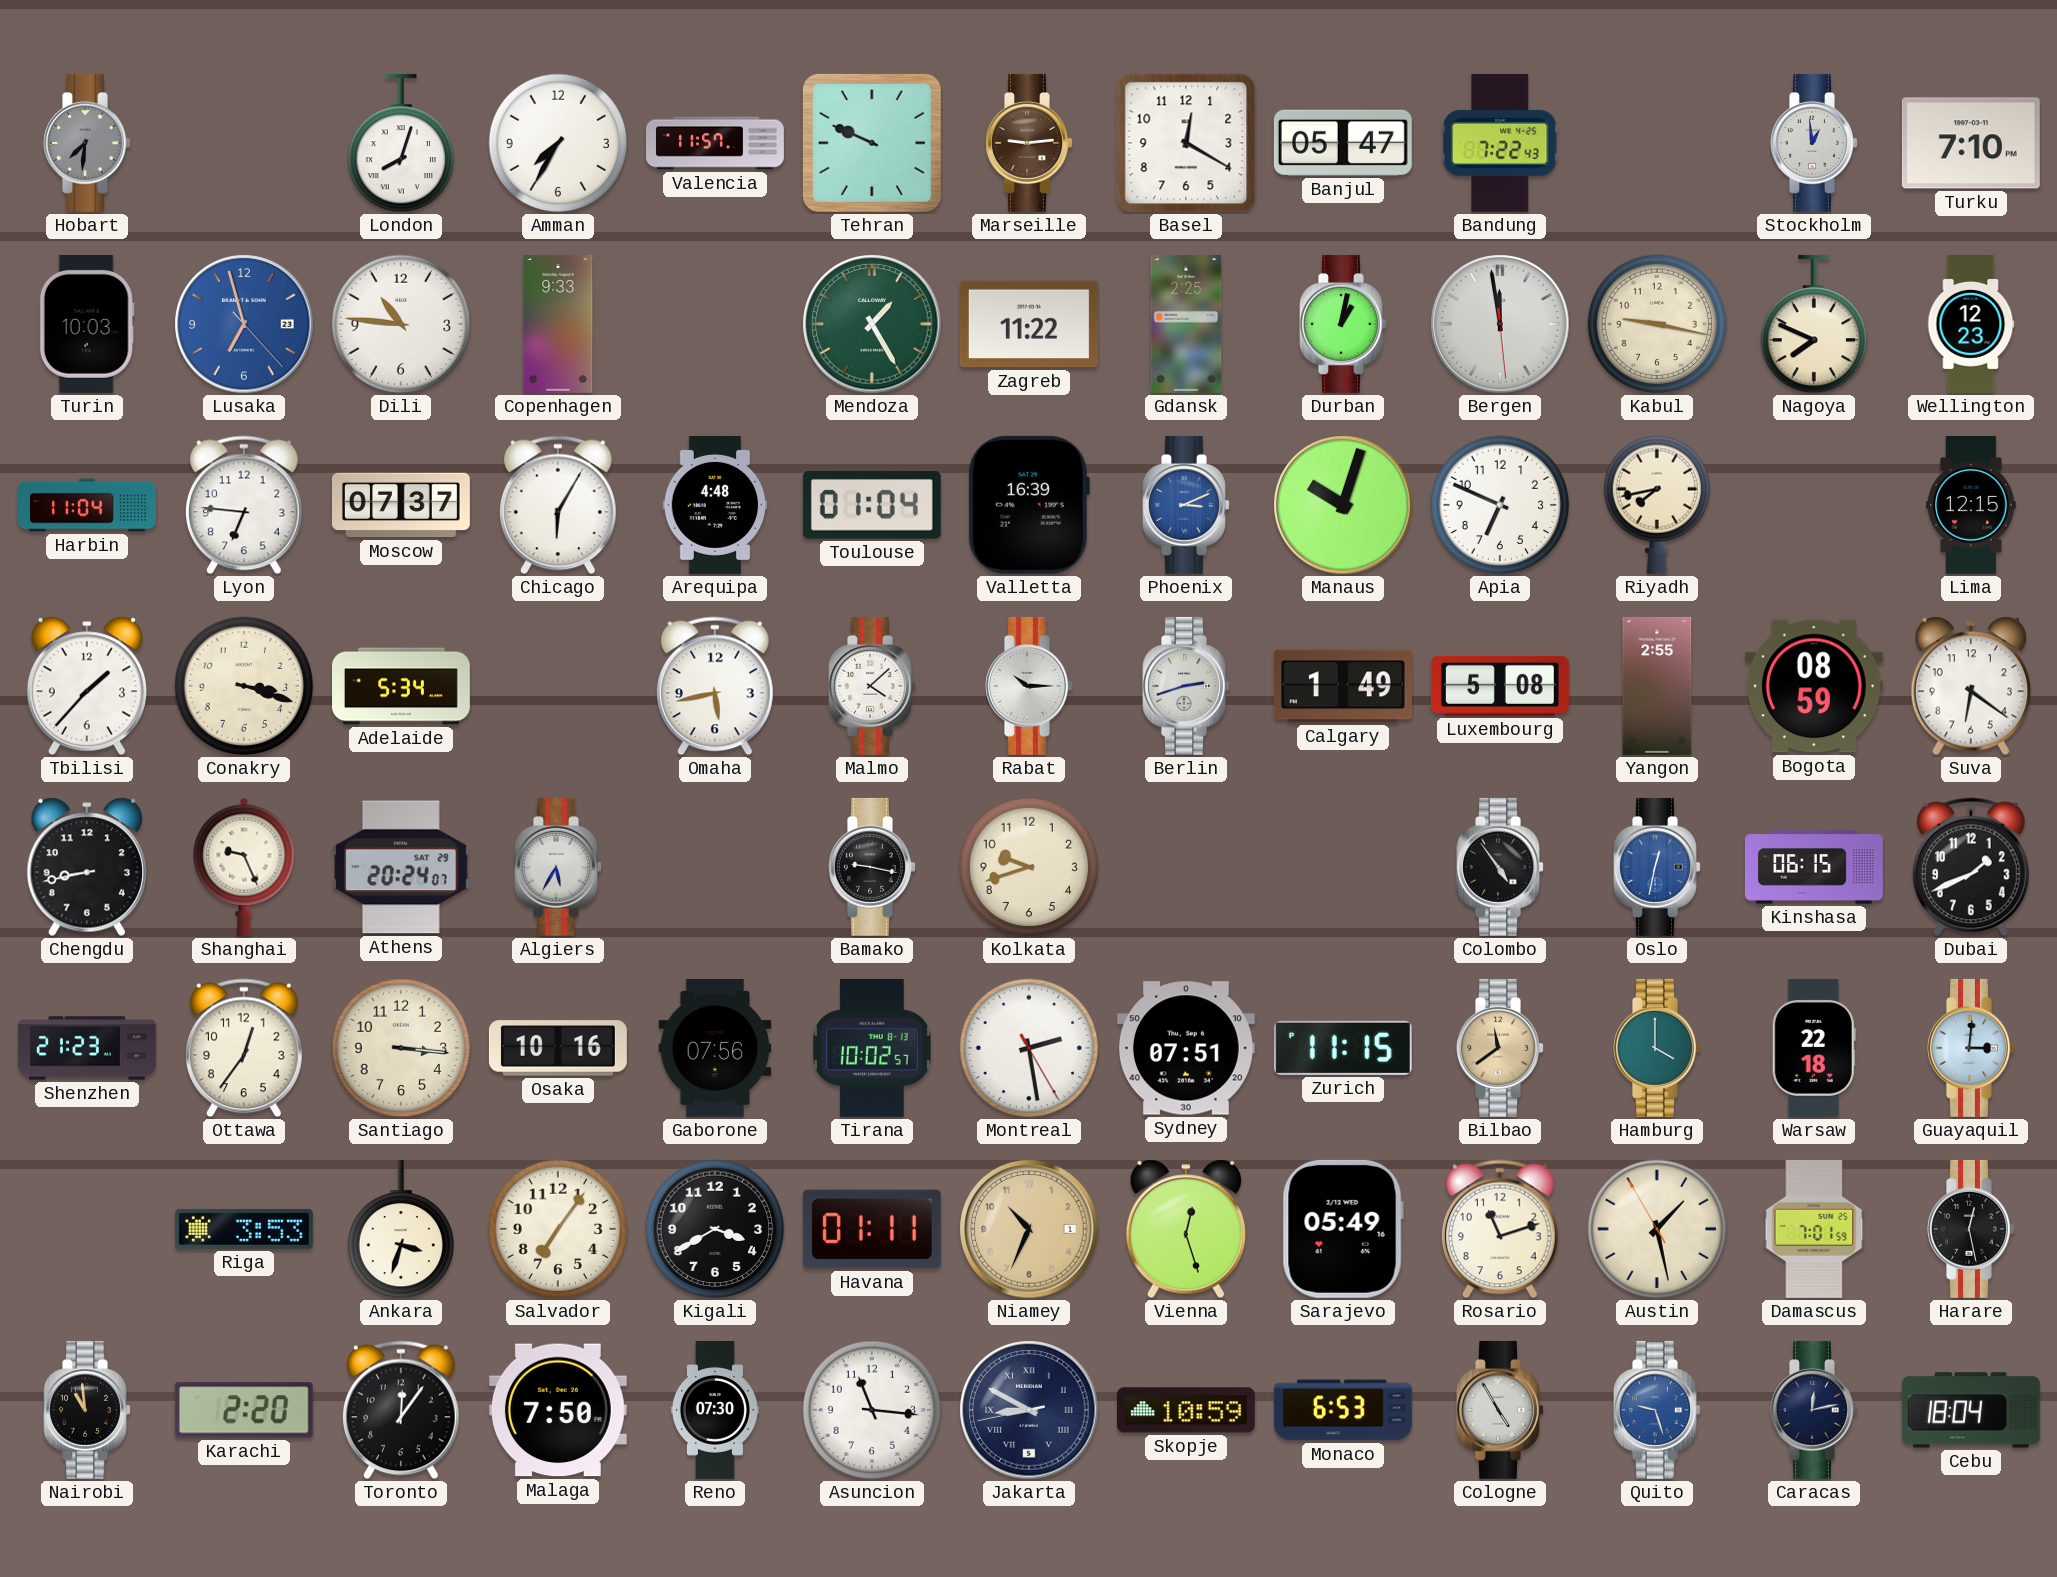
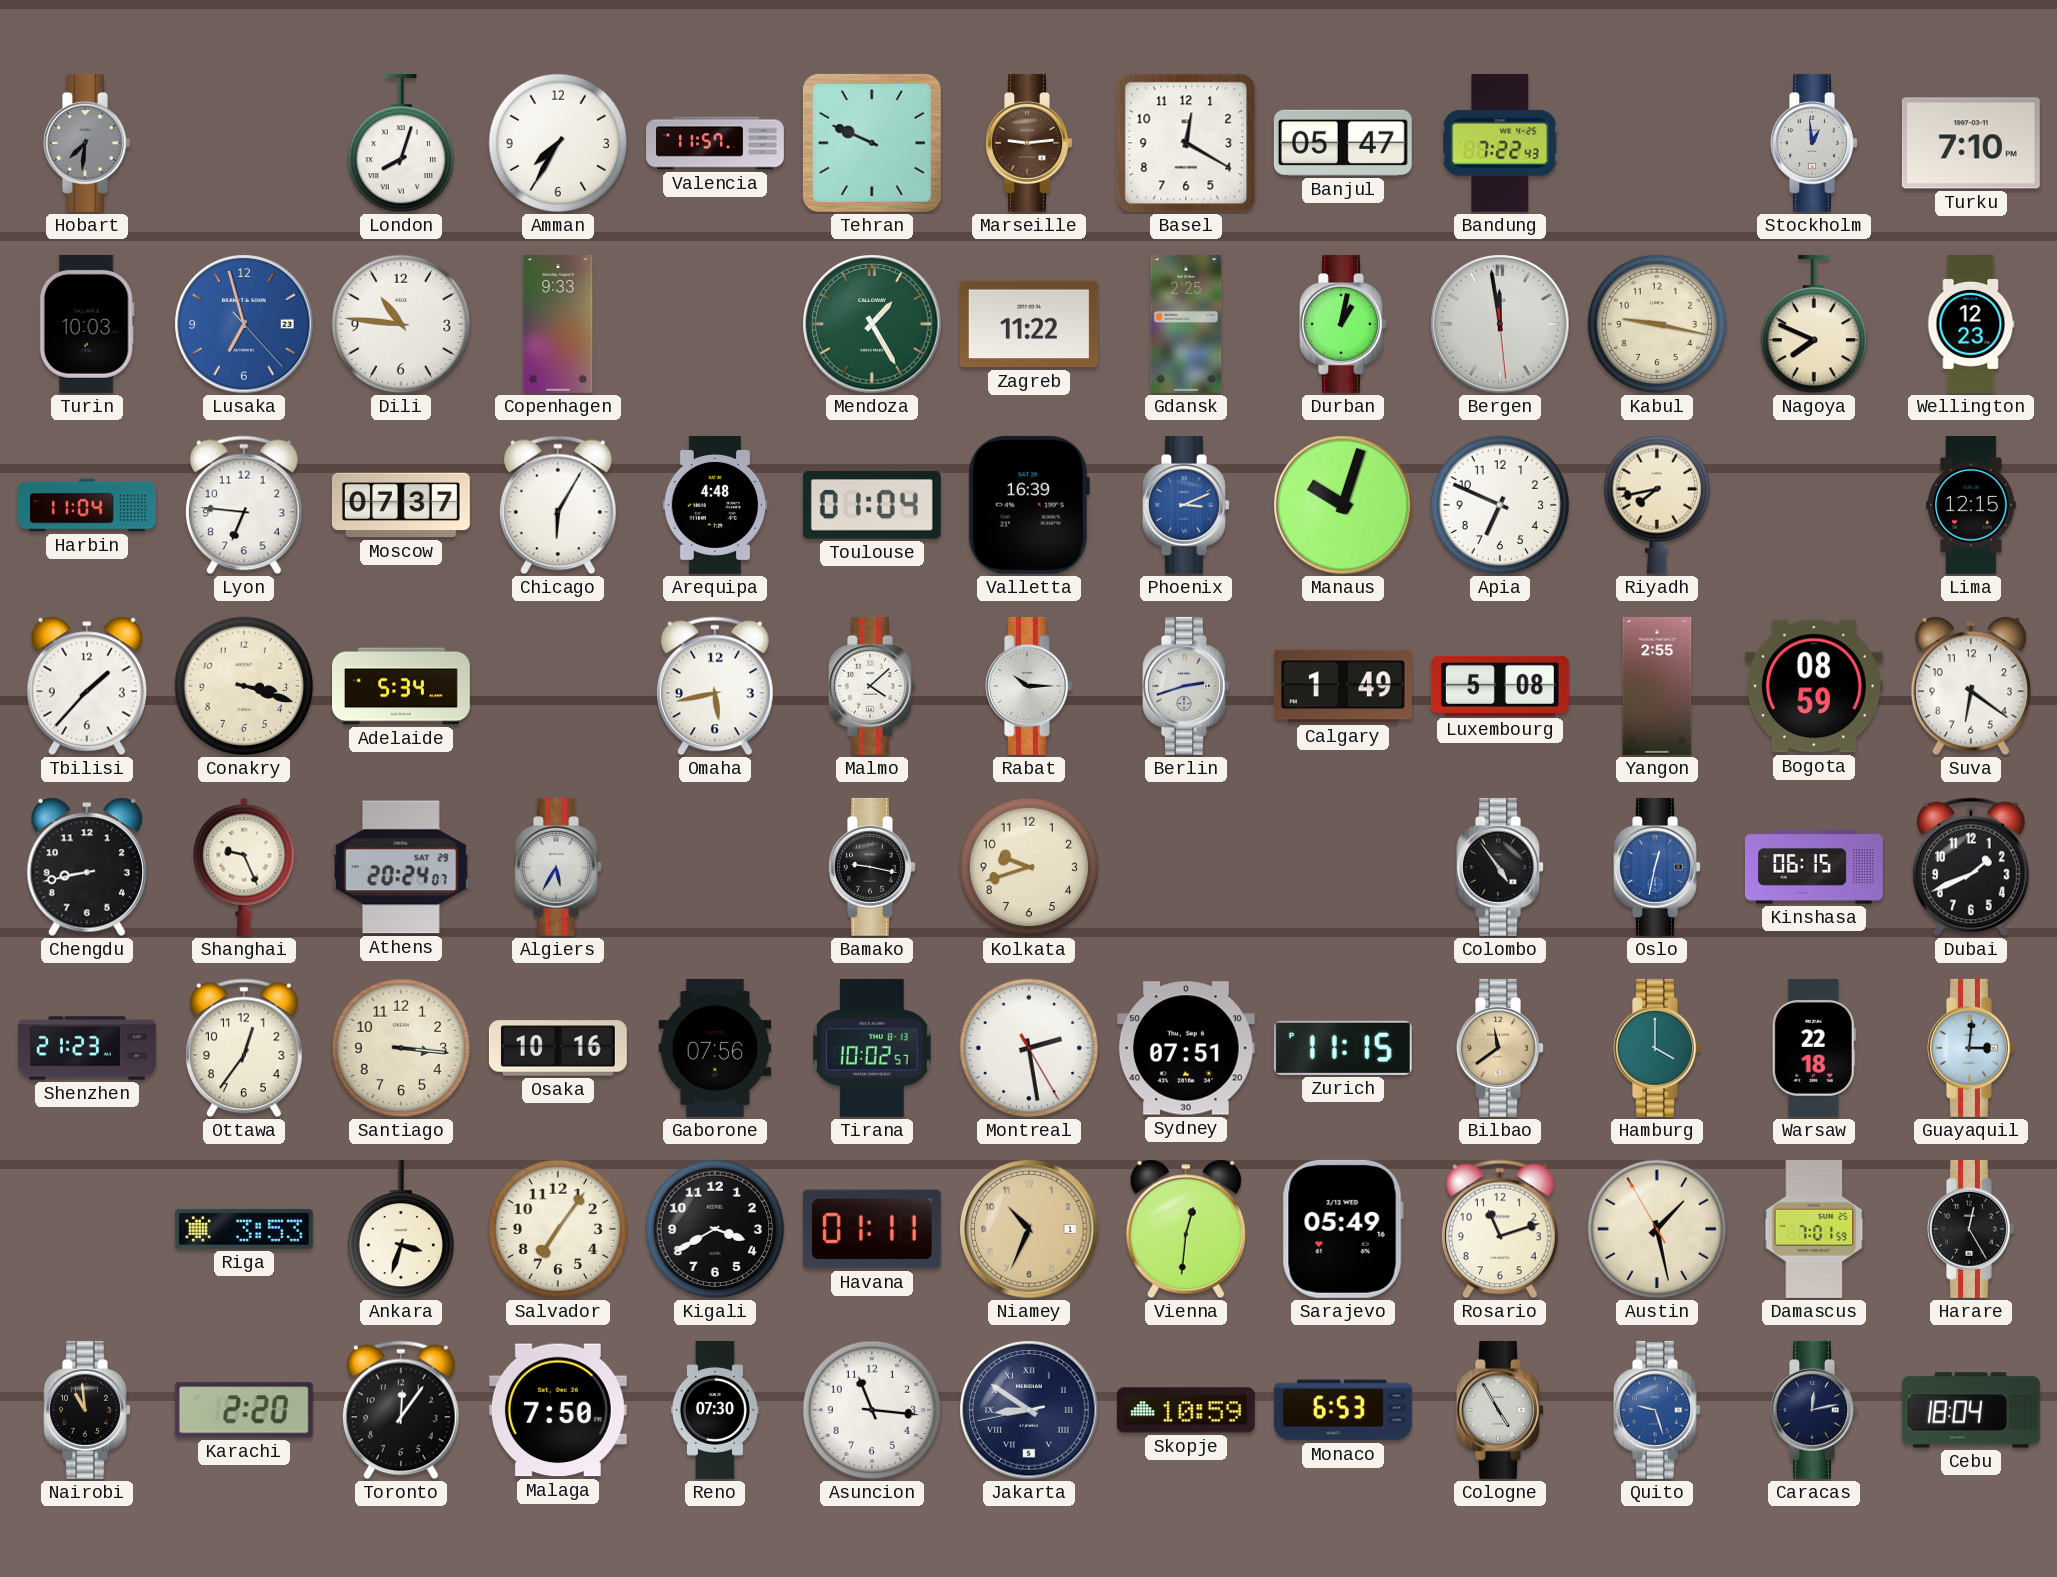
Vienna: 12:27 -> 12:31
Harare: 12:28 -> 12:25
Jakarta: 8:49 -> 8:50
